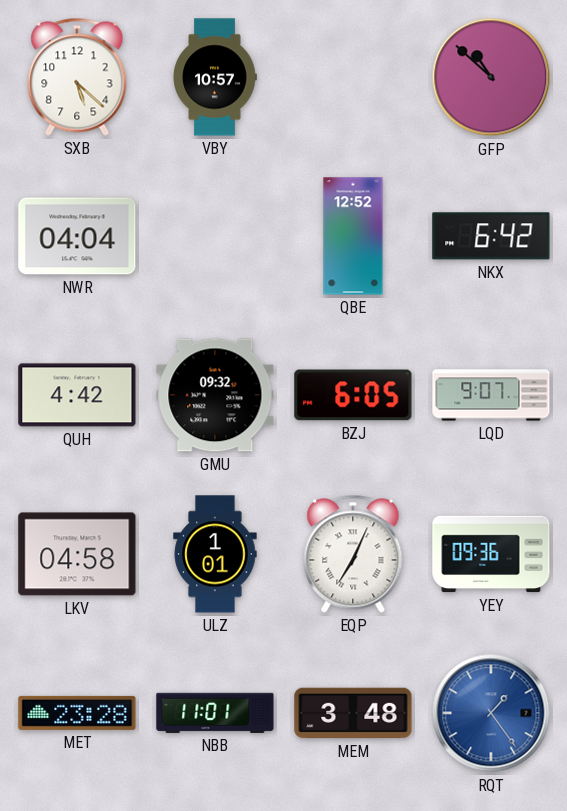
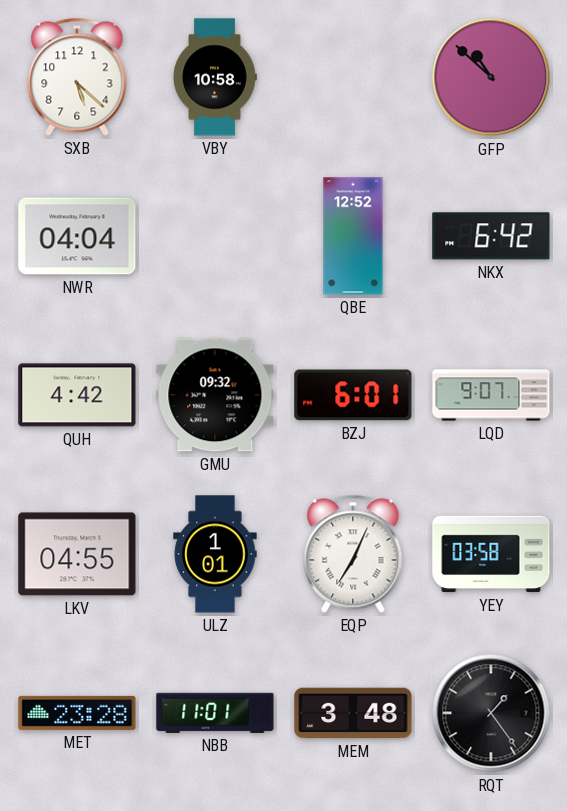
VBY: 10:57 -> 10:58
BZJ: 6:05 -> 6:01
LKV: 04:58 -> 04:55
YEY: 09:36 -> 03:58
RQT dial: blue -> black
